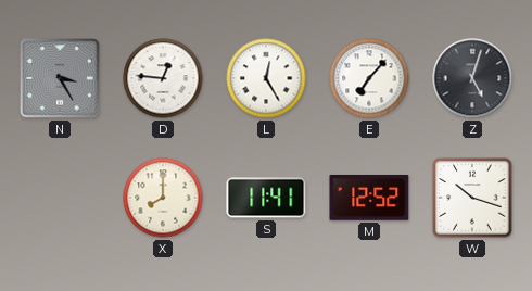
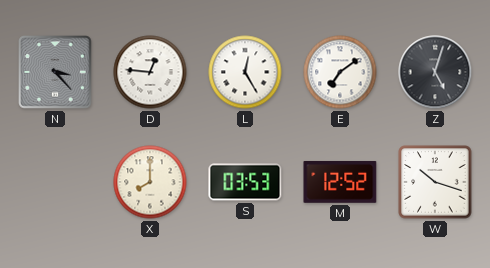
N: 3:25 -> 3:23
E: 7:07 -> 7:09
S: 11:41 -> 03:53
